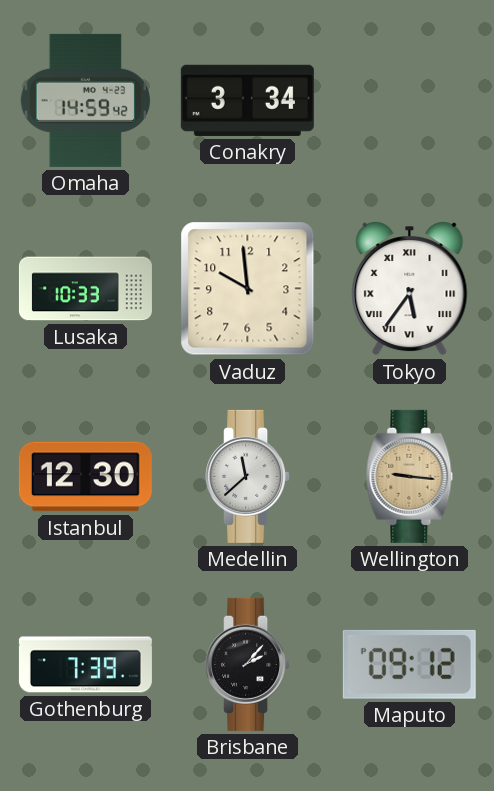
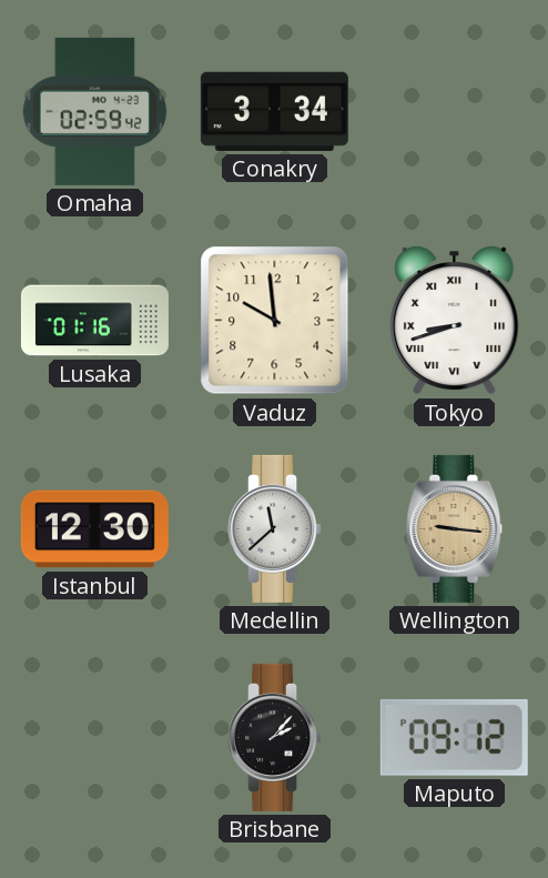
Omaha: 14:59 -> 02:59
Lusaka: 10:33 -> 01:16
Tokyo: 5:36 -> 8:42
Gothenburg: 7:39 -> none
